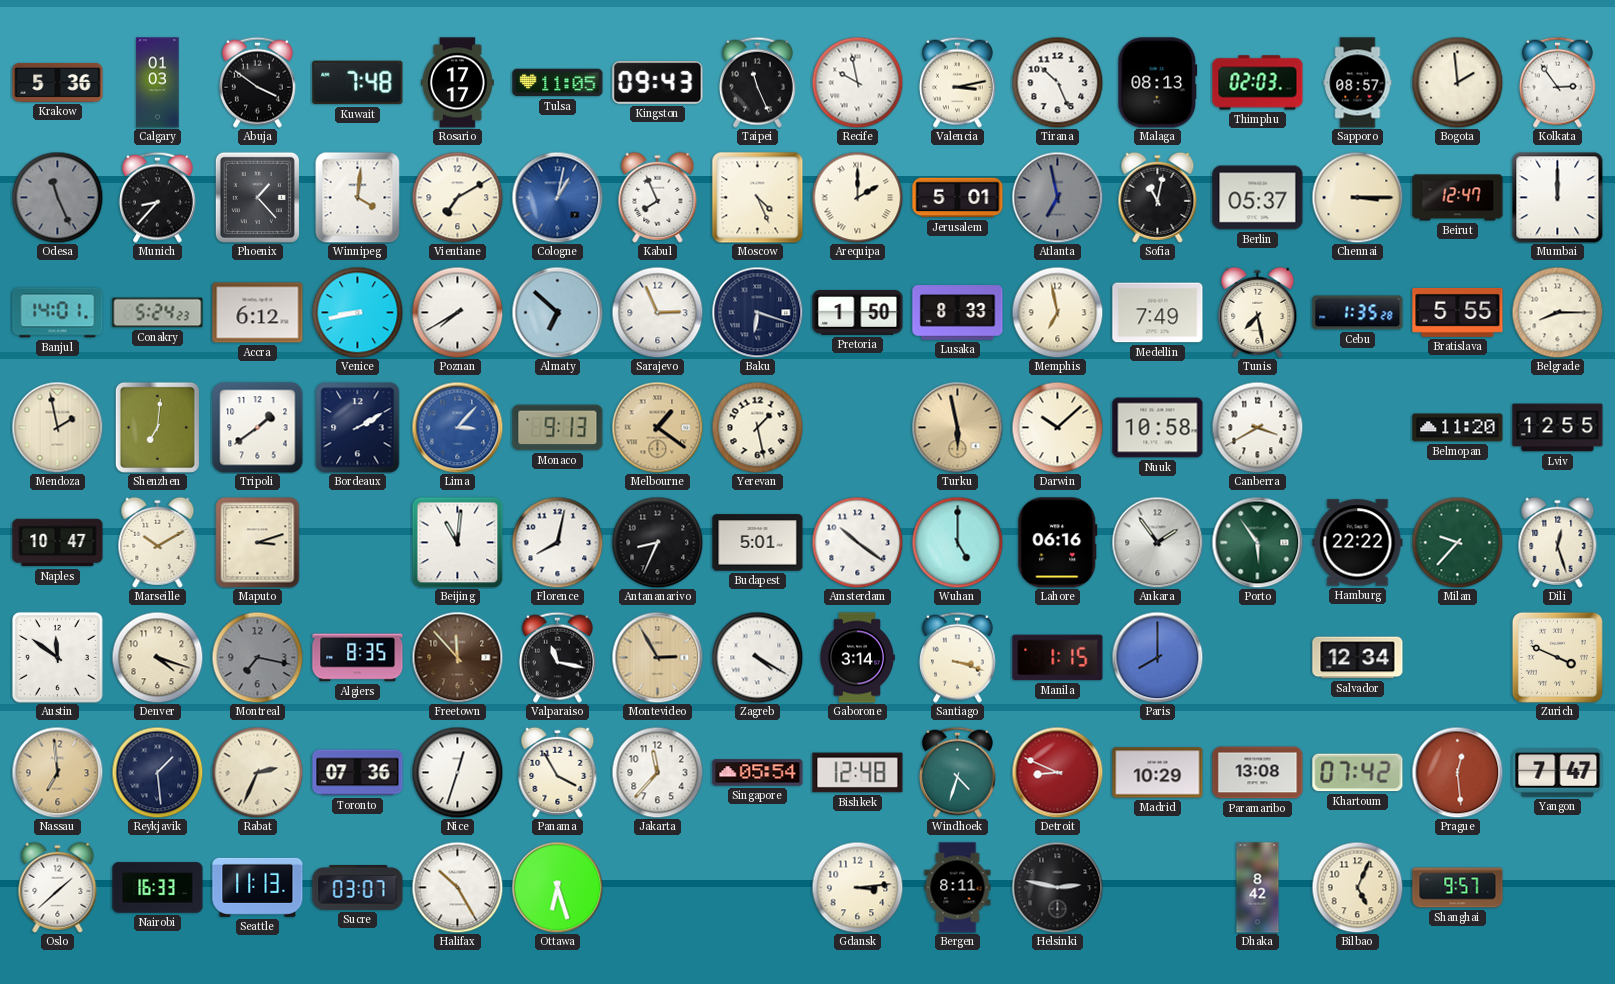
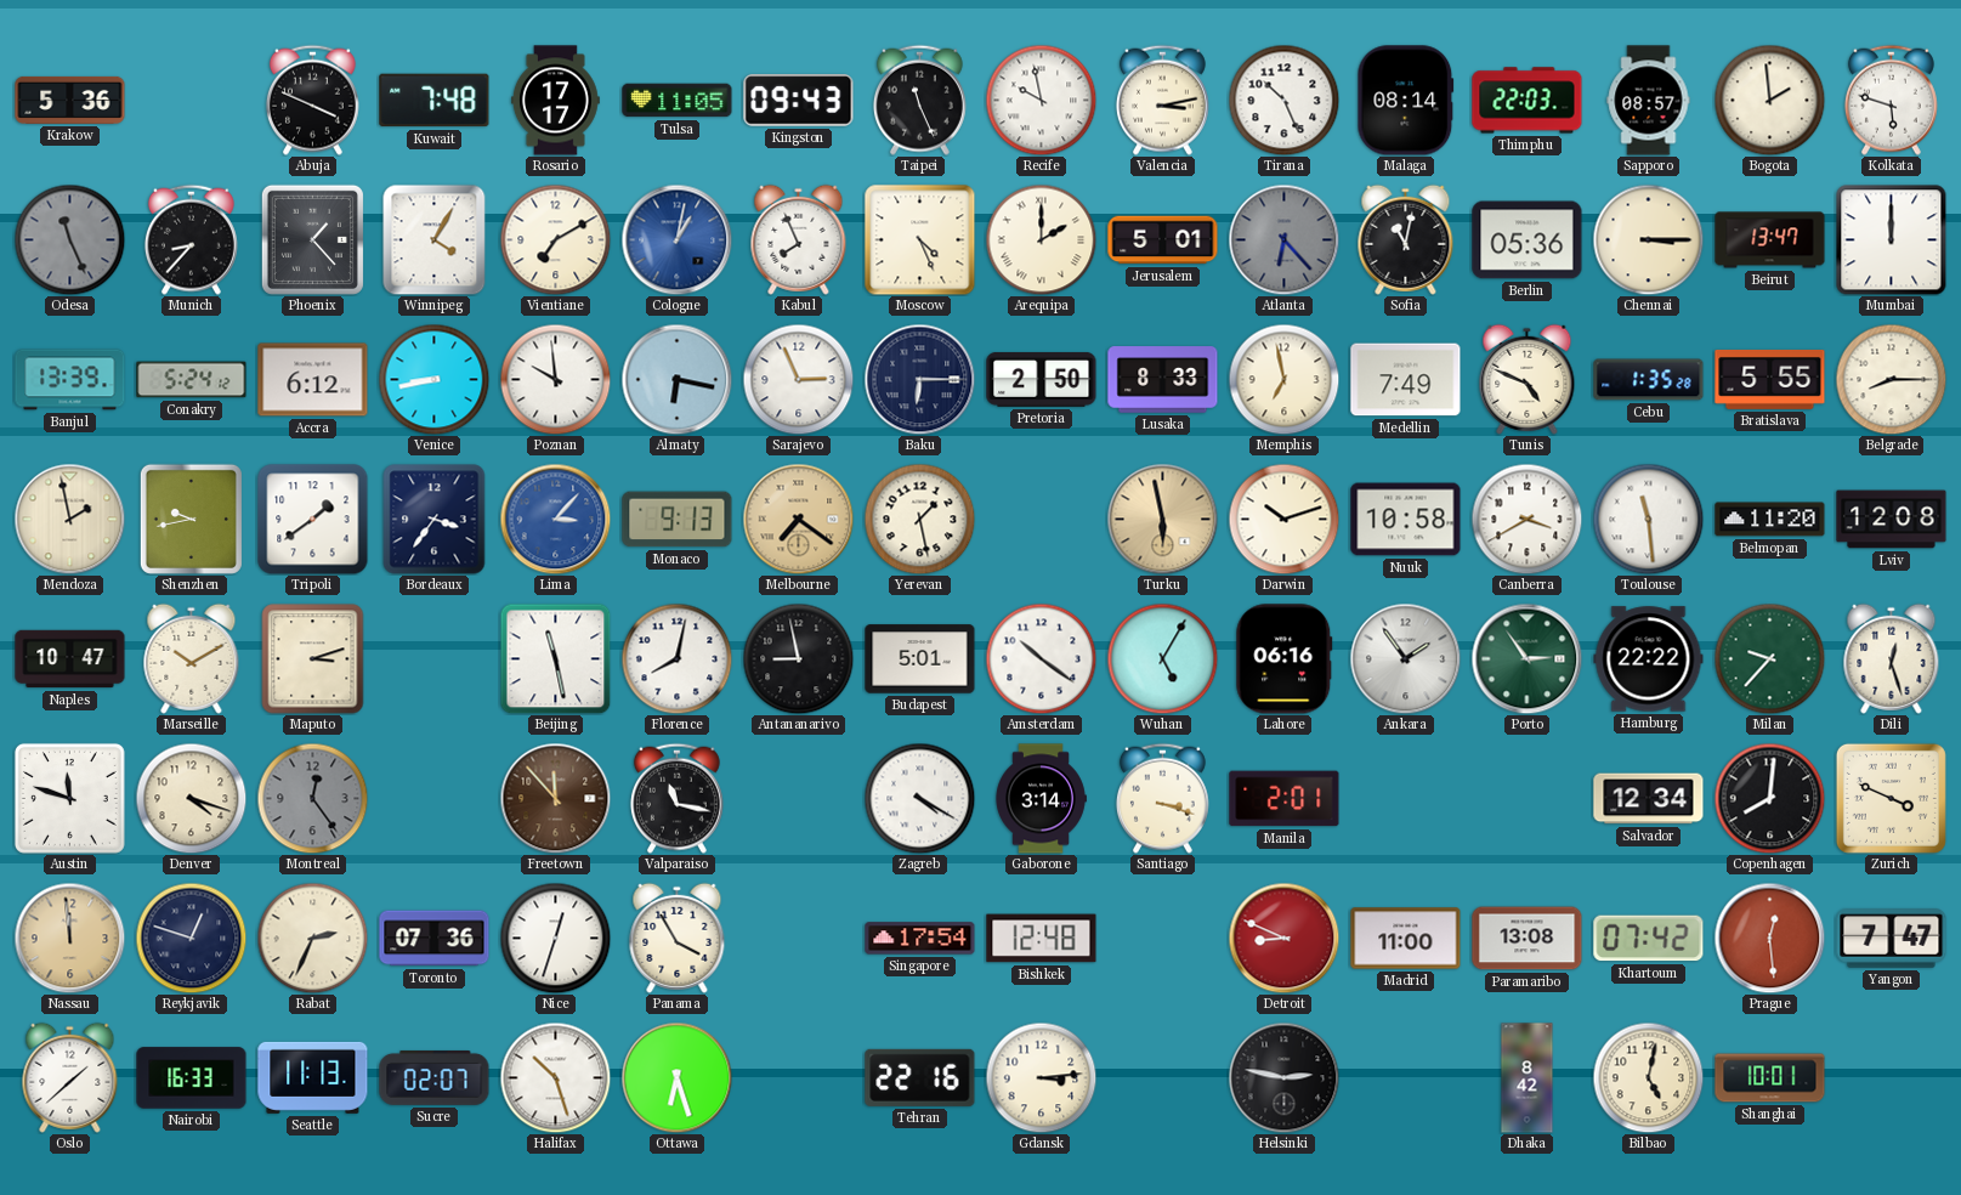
Calgary: 01:03 -> none
Abuja: 3:51 -> 3:49
Malaga: 08:13 -> 08:14
Thimphu: 02:03 -> 22:03
Kolkata: 2:54 -> 5:48
Winnipeg: 4:01 -> 4:05
Atlanta: 6:58 -> 6:23
Berlin: 05:37 -> 05:36
Beirut: 12:47 -> 13:47
Banjul: 14:01 -> 13:39
Conakry: 5:24:23 -> 5:24:12
Poznan: 7:40 -> 9:59
Almaty: 6:52 -> 6:17
Baku: 6:18 -> 6:15
Pretoria: 1:50 -> 2:50
Tunis: 7:28 -> 4:49
Shenzhen: 7:01 -> 9:43
Bordeaux: 2:10 -> 3:36
Melbourne: 1:21 -> 7:21
Darwin: 10:08 -> 10:12
Toulouse: none -> 11:29
Lviv: 12:55 -> 12:08
Beijing: 11:01 -> 11:28
Antananarivo: 8:34 -> 8:58
Wuhan: 5:00 -> 5:05
Porto: 5:54 -> 2:54
Austin: 11:51 -> 11:48
Montreal: 7:17 -> 12:24
Algiers: 8:35 -> none
Montevideo: 2:55 -> none
Manila: 1:15 -> 2:01
Paris: 8:00 -> none
Copenhagen: none -> 8:01
Nassau: 6:59 -> 11:59
Reykjavik: 1:29 -> 12:48
Jakarta: 11:37 -> none
Singapore: 05:54 -> 17:54
Windhoek: 4:33 -> none
Madrid: 10:29 -> 11:00
Sucre: 03:07 -> 02:07
Halifax: 10:25 -> 10:27
Tehran: none -> 22:16
Bergen: 8:11 -> none
Bilbao: 5:04 -> 5:02
Shanghai: 9:57 -> 10:01
